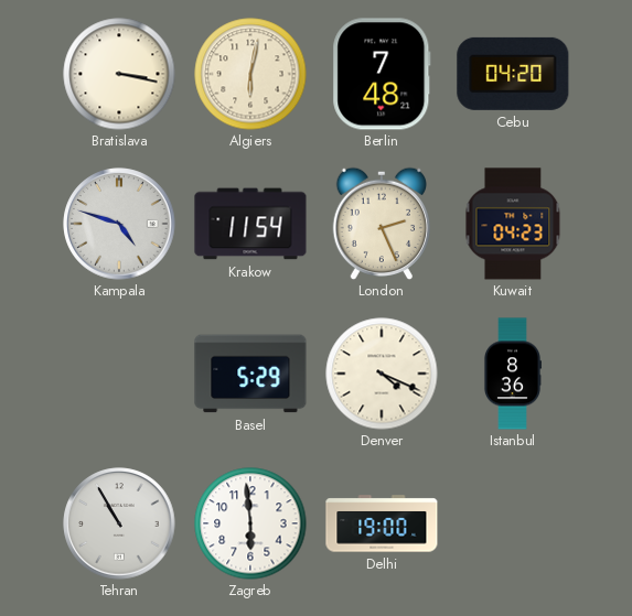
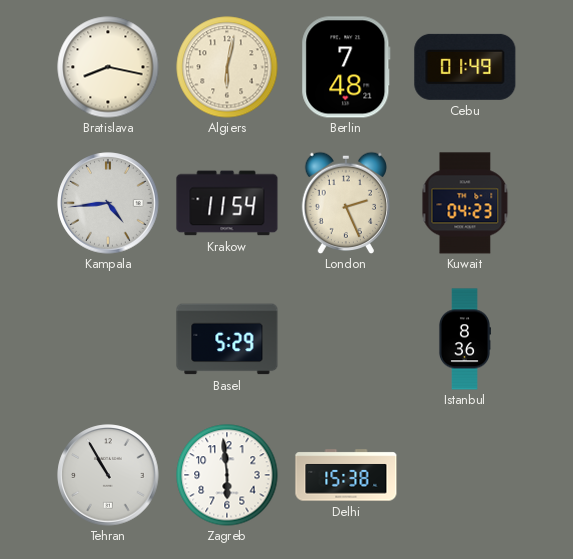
Bratislava: 3:17 -> 8:17
Cebu: 04:20 -> 01:49
Kampala: 4:48 -> 4:44
Denver: 4:19 -> none
Delhi: 19:00 -> 15:38
